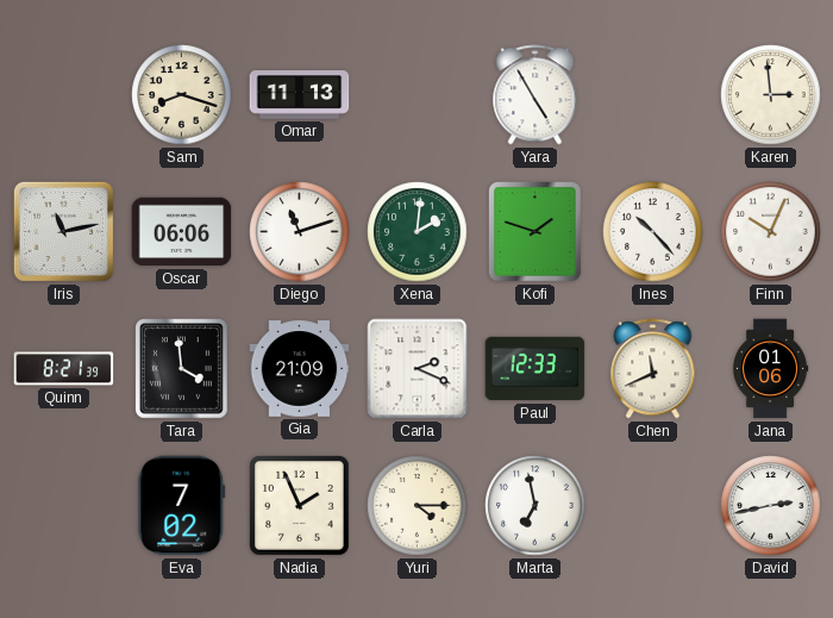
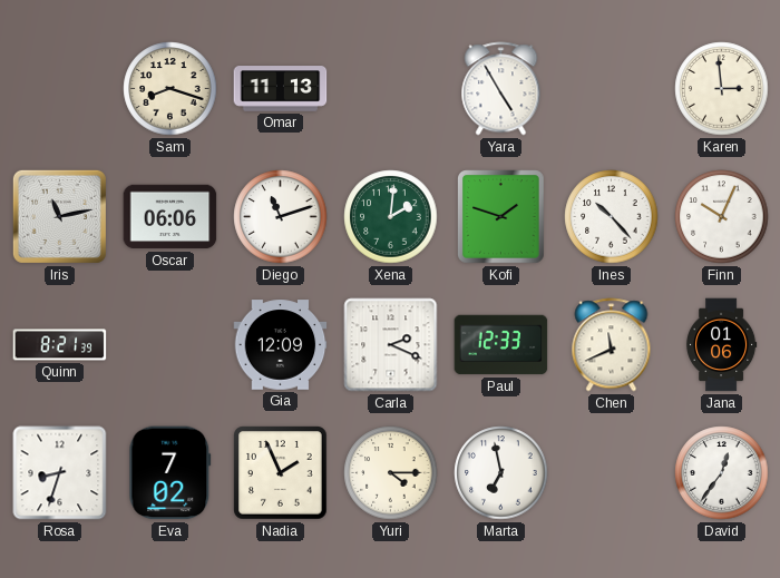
Tara: 3:59 -> none
Gia: 21:09 -> 12:09
Rosa: none -> 8:33
David: 2:43 -> 12:36
